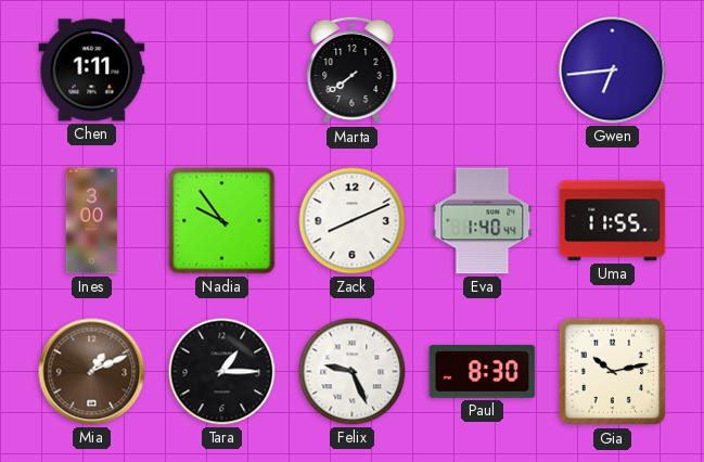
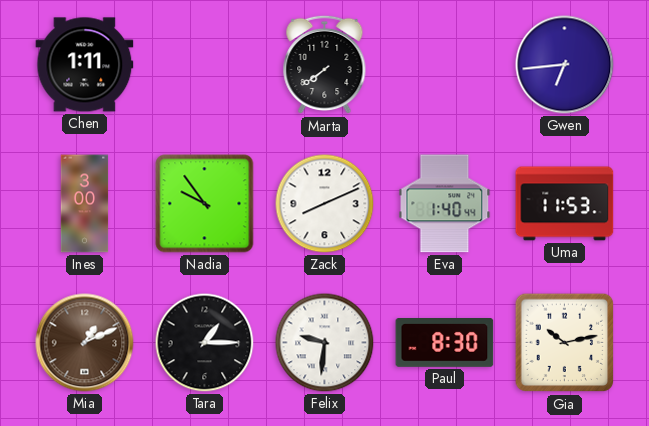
Uma: 11:55 -> 11:53
Felix: 9:26 -> 9:31
